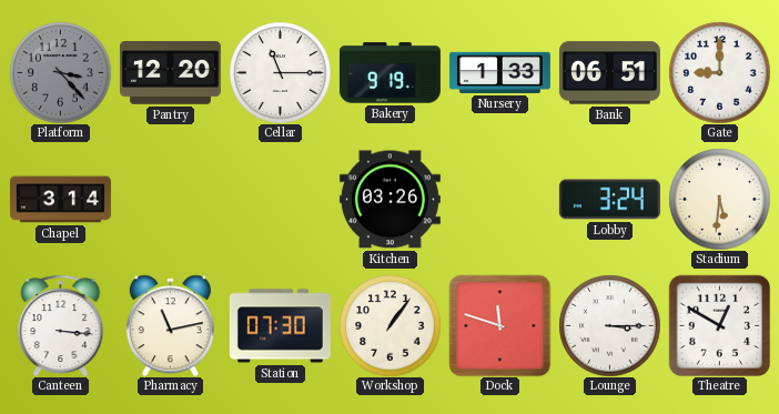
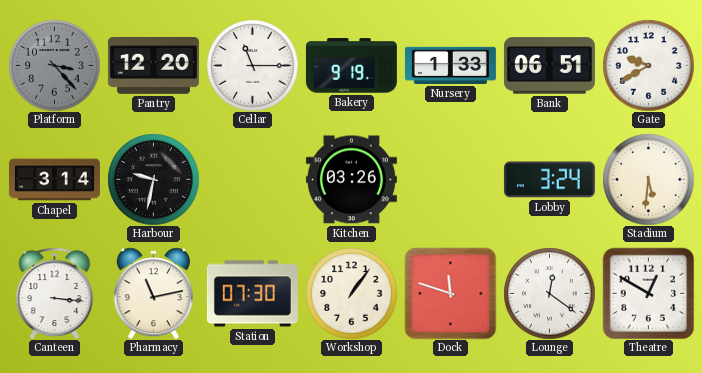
Gate: 9:00 -> 9:40
Harbour: none -> 9:32
Lounge: 3:15 -> 12:21
